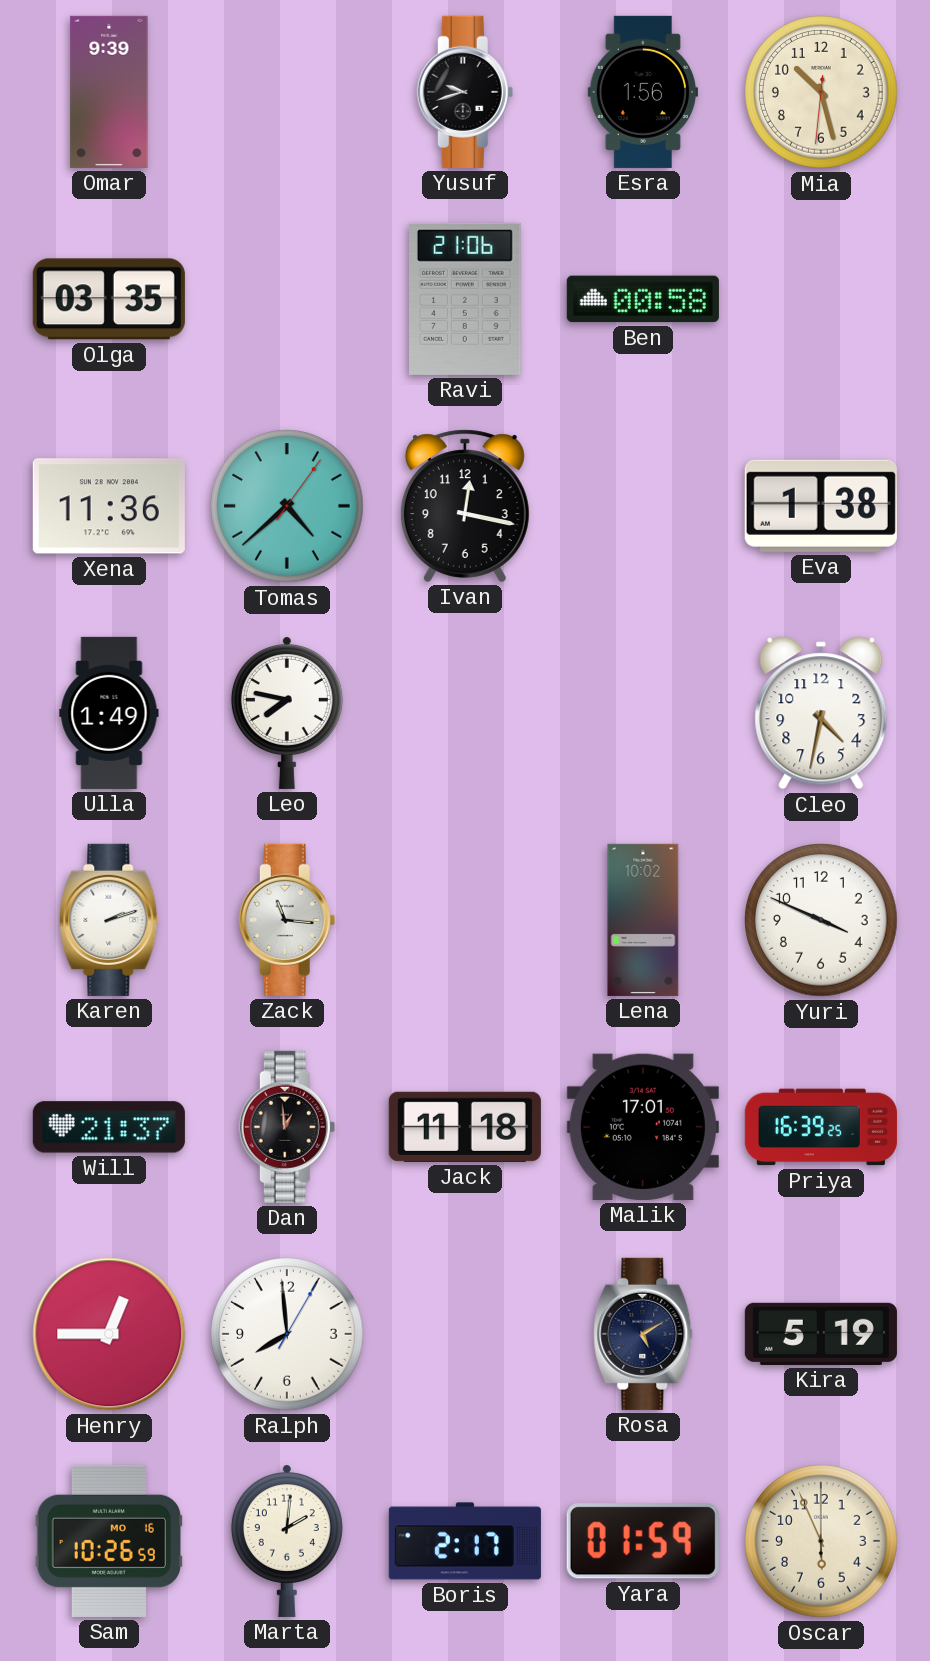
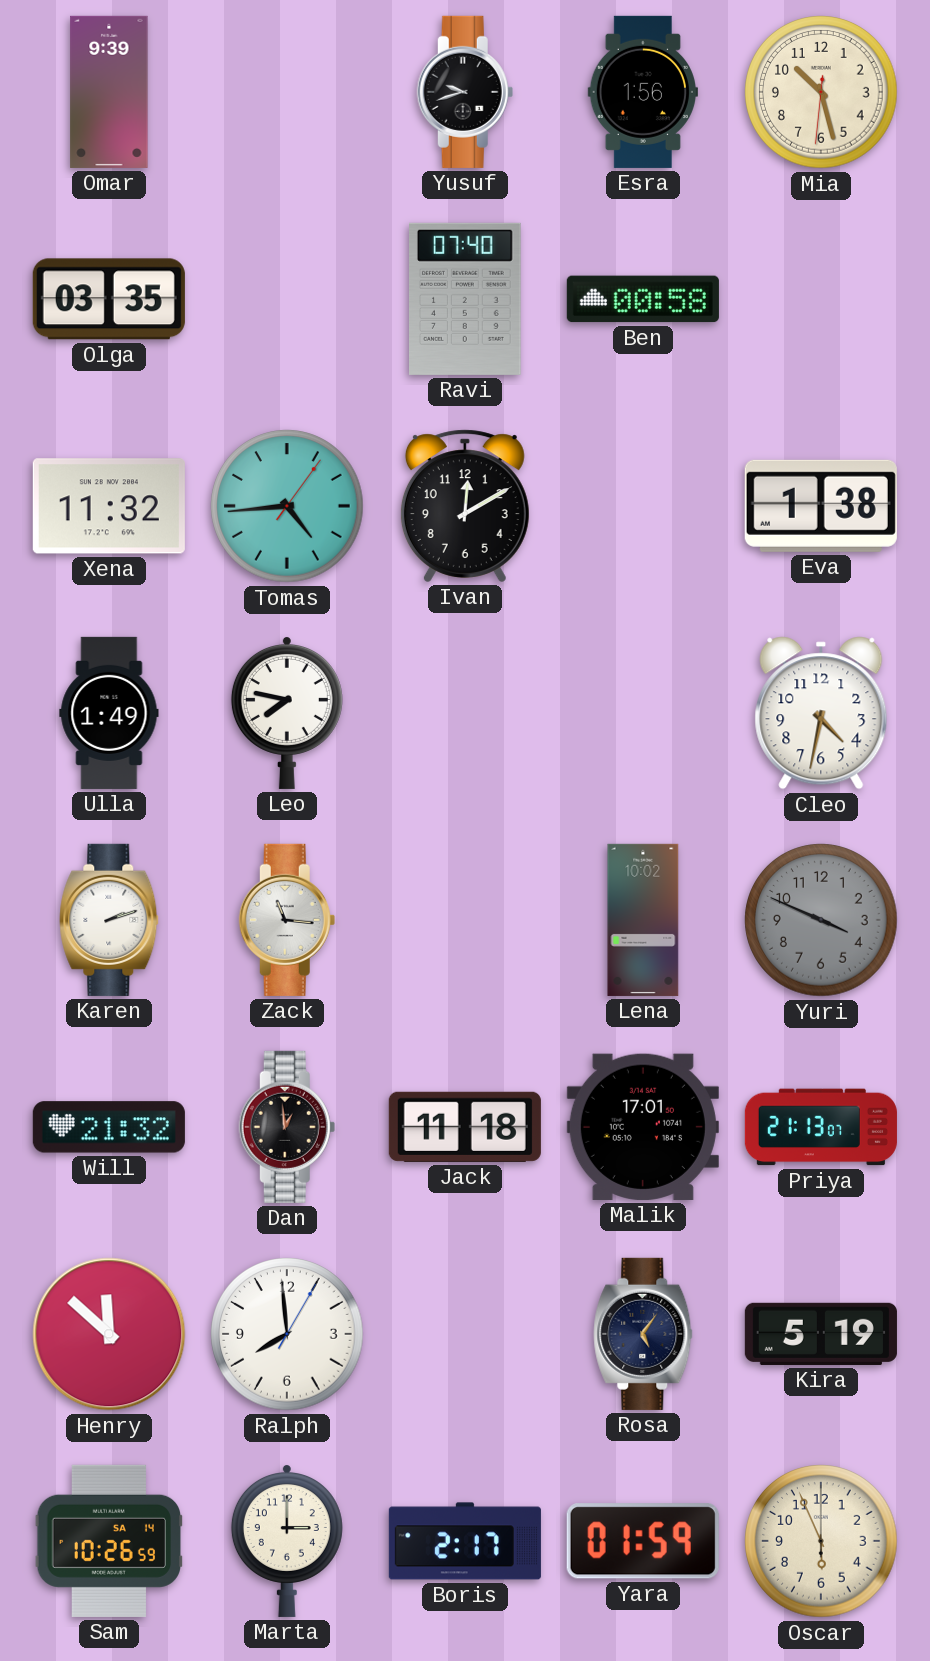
Ravi: 21:06 -> 07:40
Xena: 11:36 -> 11:32
Tomas: 4:38 -> 4:44
Ivan: 12:17 -> 12:10
Yuri dial: white -> grey
Will: 21:37 -> 21:32
Priya: 16:39 -> 21:13
Henry: 12:45 -> 11:52
Rosa: 5:10 -> 5:06
Sam date: MO 16 -> SA 14
Marta: 2:01 -> 3:00
